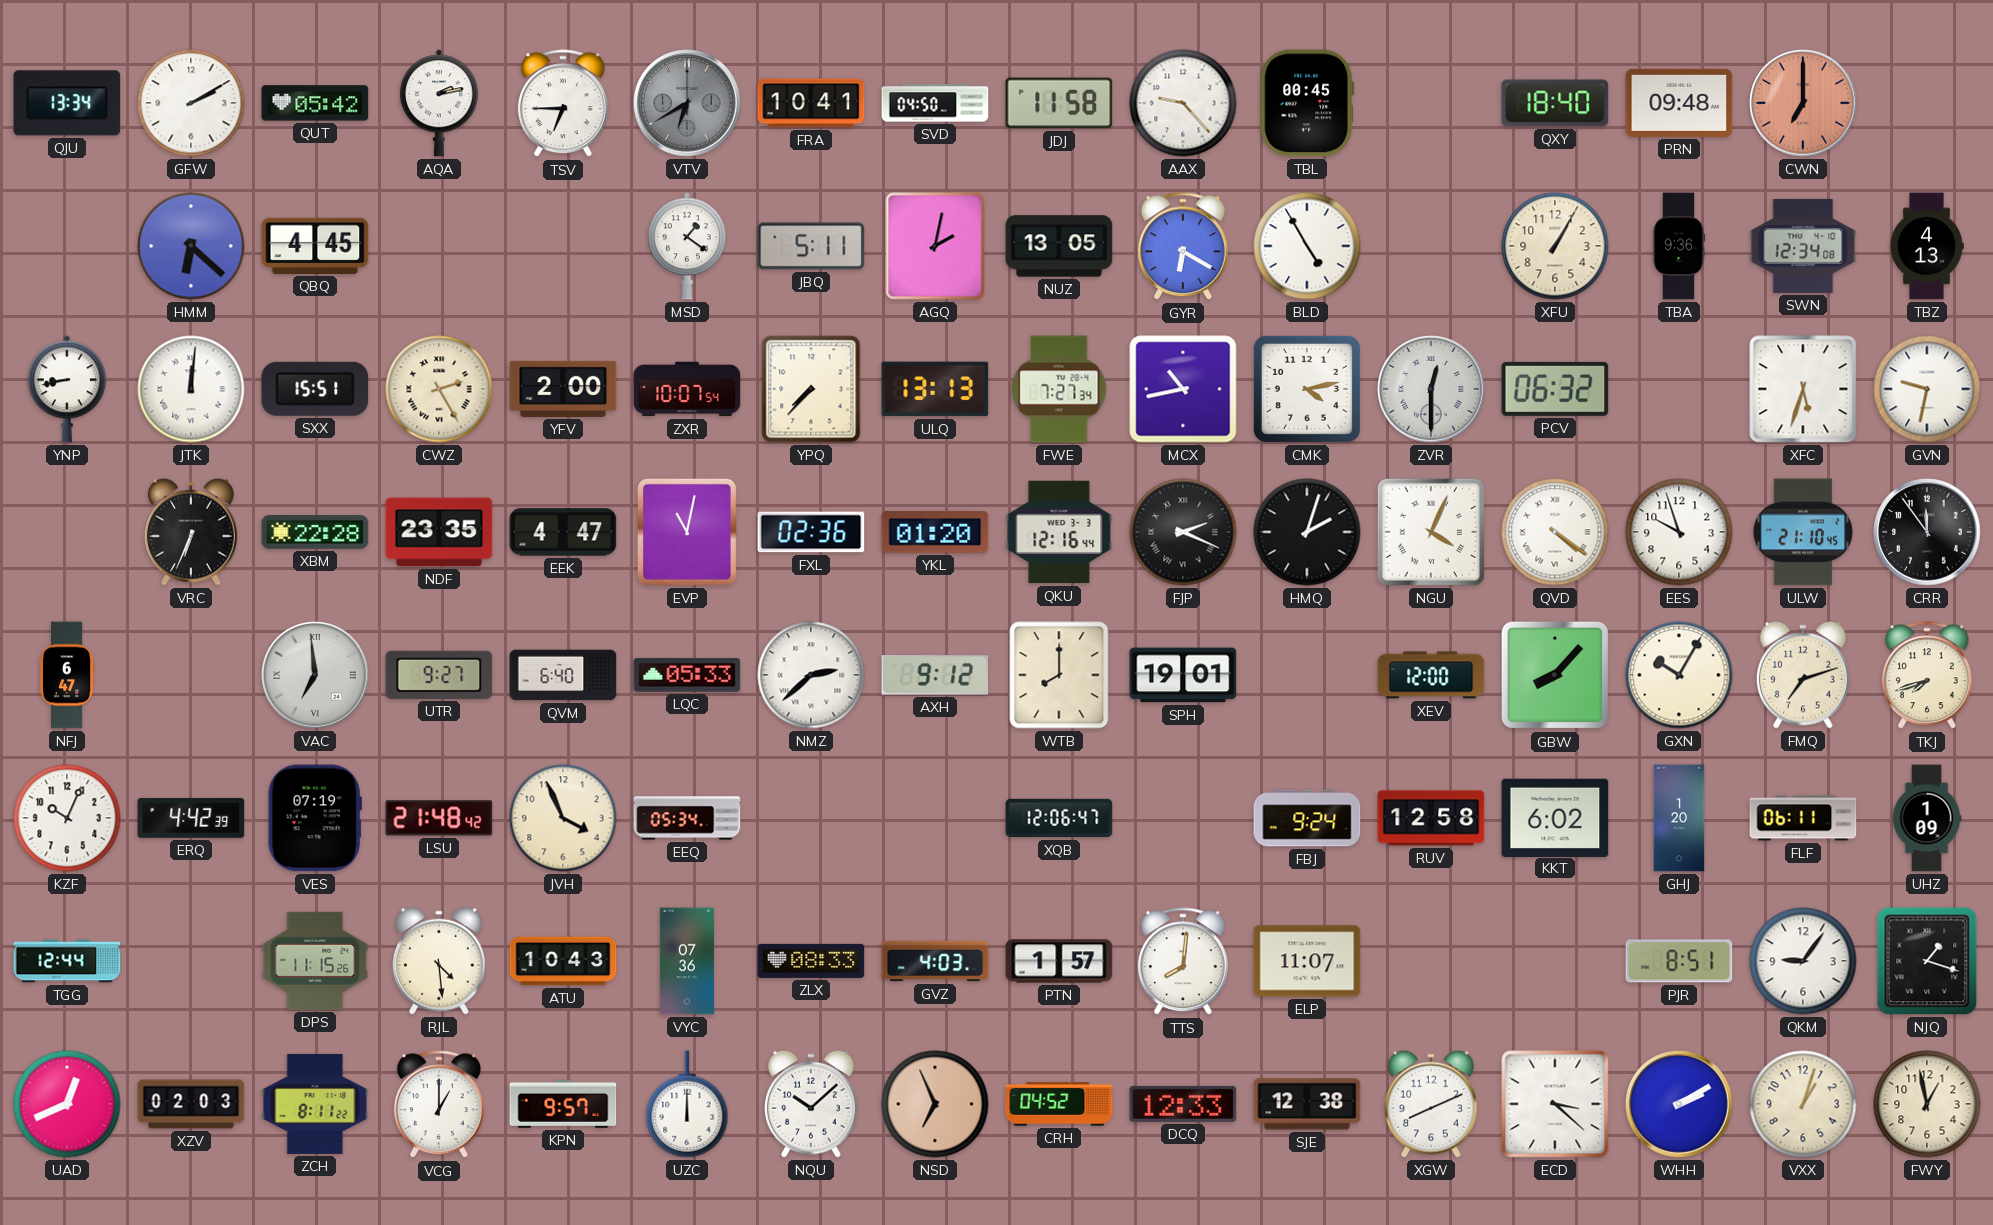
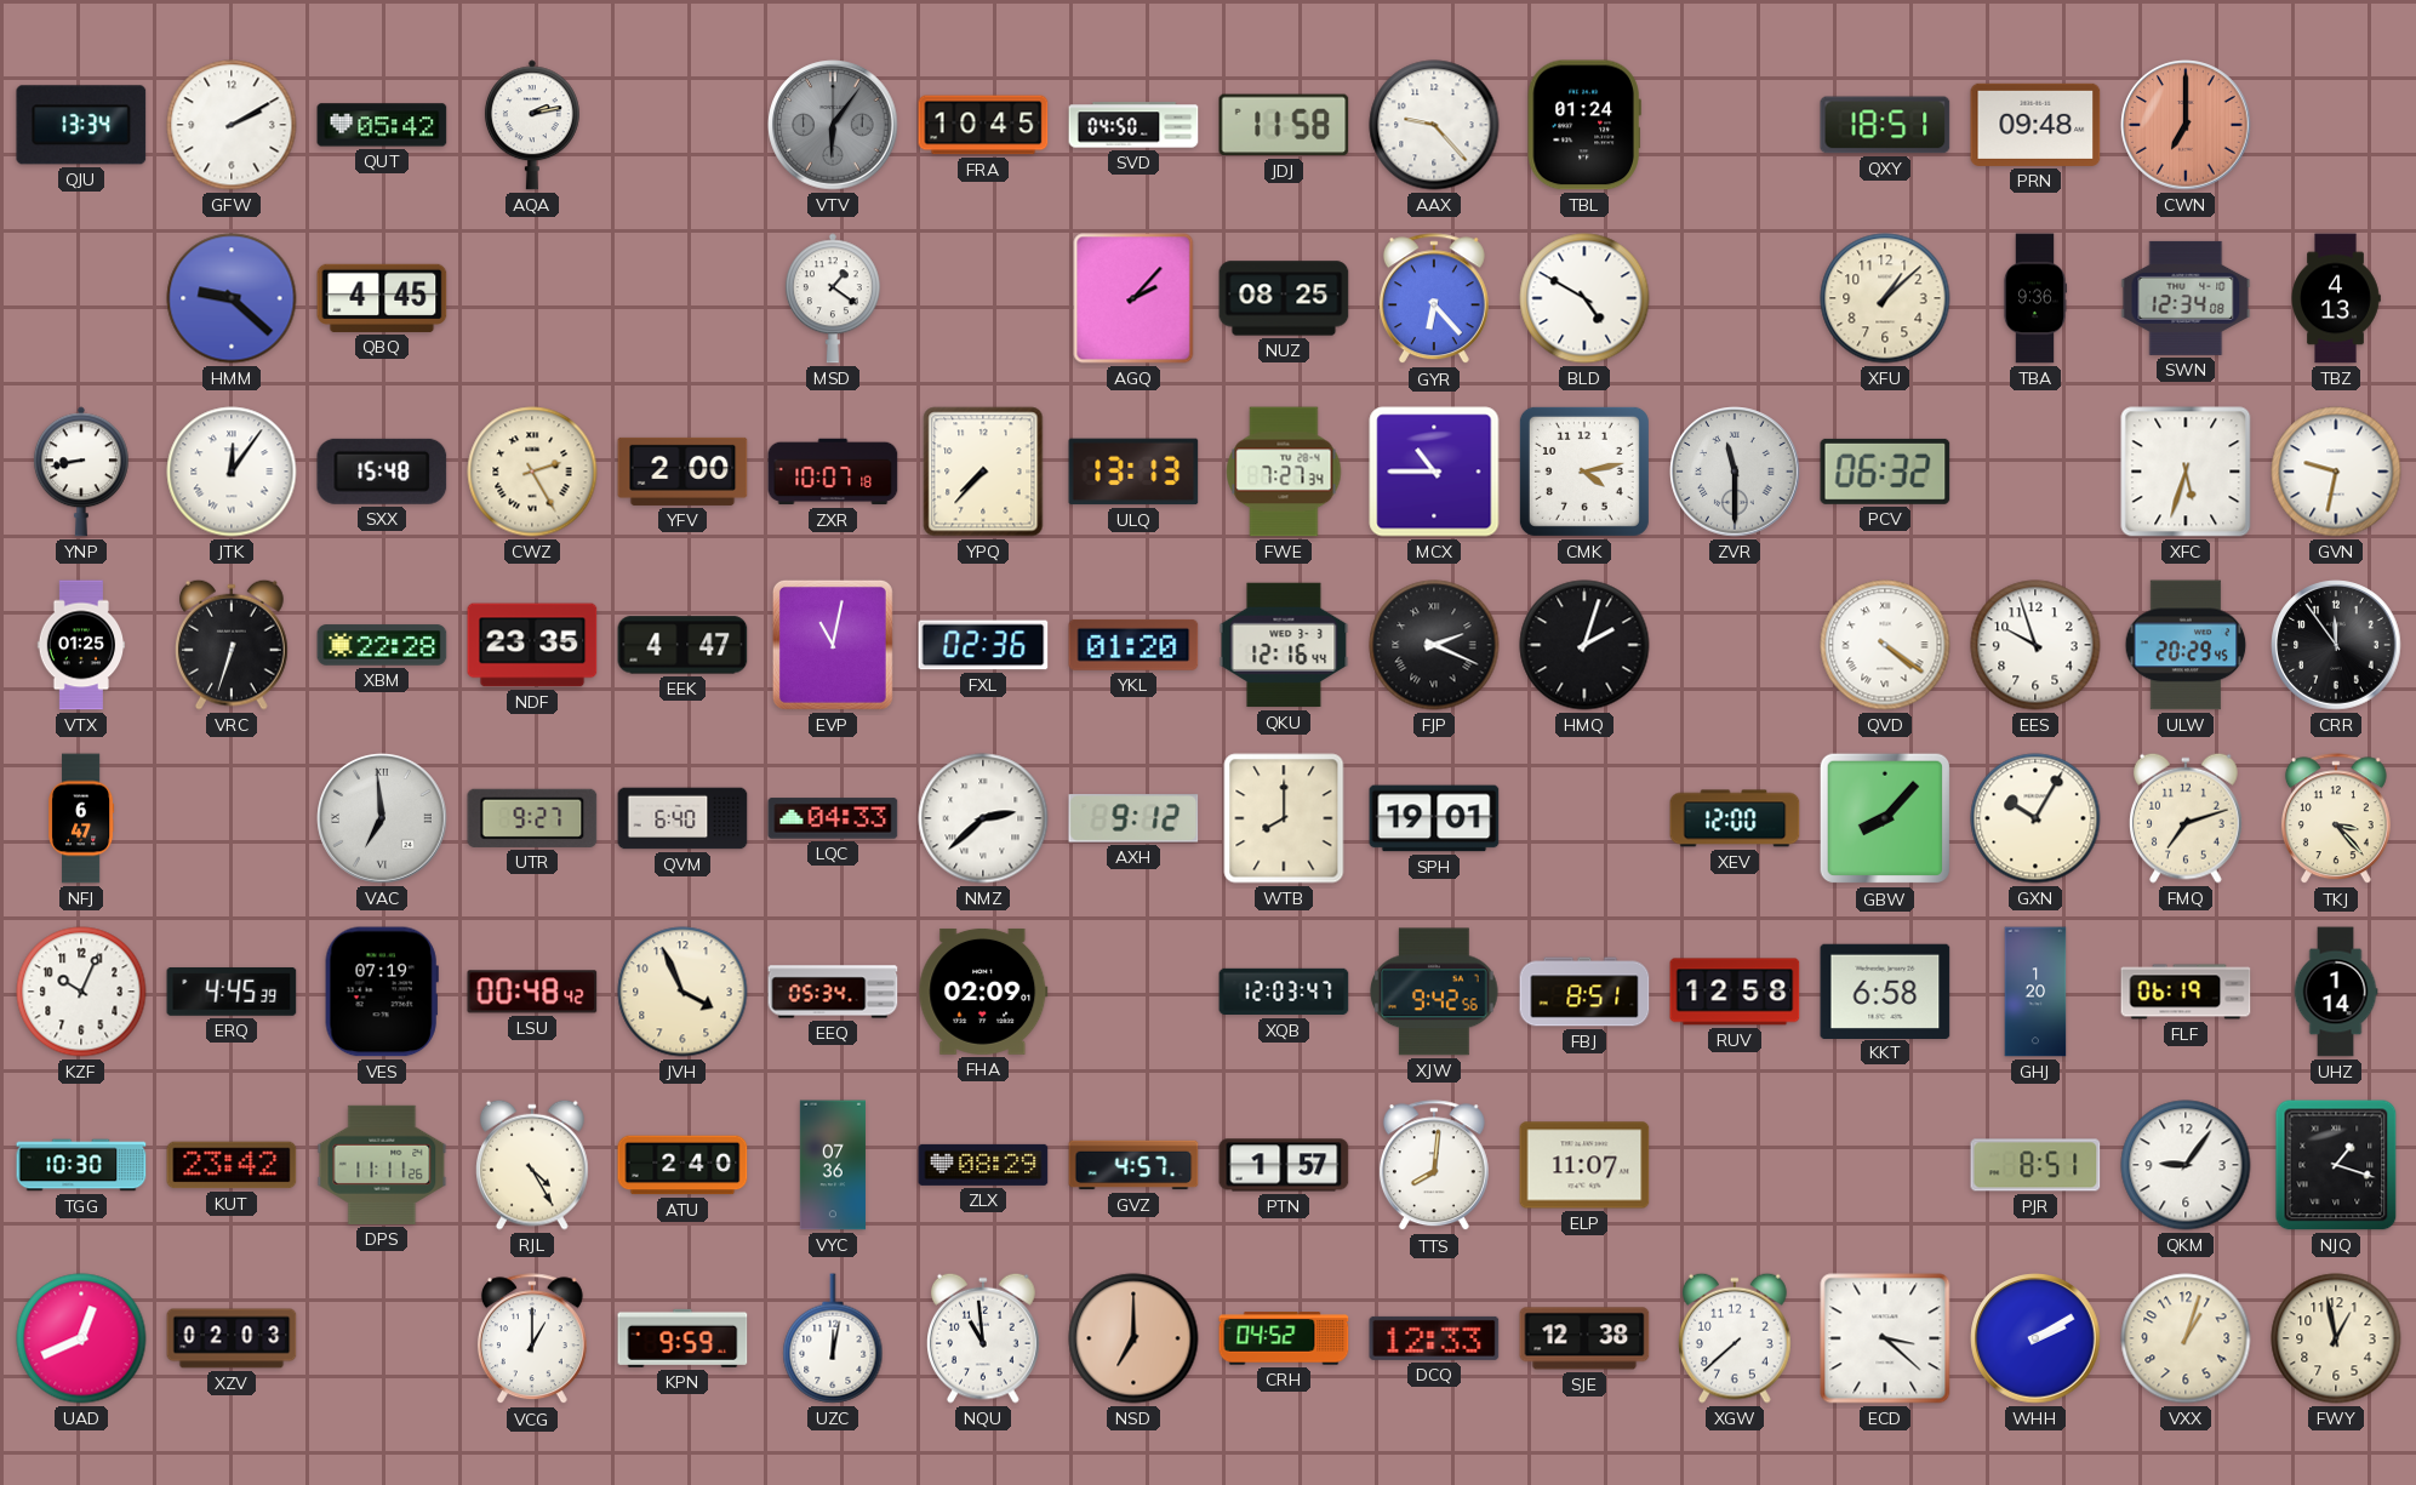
TSV: 6:45 -> none
VTV: 6:40 -> 6:06
FRA: 10:41 -> 10:45
TBL: 00:45 -> 01:24
QXY: 18:40 -> 18:51
HMM: 6:22 -> 9:22
JBQ: 5:11 -> none
AGQ: 2:02 -> 2:07
NUZ: 13:05 -> 08:25
GYR: 6:20 -> 6:23
BLD: 4:55 -> 4:50
XFU: 1:05 -> 1:08
JTK: 12:01 -> 12:06
SXX: 15:51 -> 15:48
ZXR: 10:07:54 -> 10:07:18
MCX: 10:43 -> 10:45
ZVR: 12:30 -> 11:30
VTX: none -> 01:25
VRC: 6:34 -> 6:33
NGU: 4:04 -> none
ULW: 21:10 -> 20:29
LQC: 05:33 -> 04:33
TKJ: 7:42 -> 3:23
ERQ: 4:42 -> 4:45
LSU: 21:48 -> 00:48
FHA: none -> 02:09
XQB: 12:06 -> 12:03
XJW: none -> 9:42
FBJ: 9:24 -> 8:51
KKT: 6:02 -> 6:58
FLF: 06:11 -> 06:19
UHZ: 1:09 -> 1:14
TGG: 12:44 -> 10:30
KUT: none -> 23:42
DPS: 11:15 -> 11:11
RJL: 4:29 -> 4:25
ATU: 10:43 -> 2:40
ZLX: 08:33 -> 08:29
GVZ: 4:03 -> 4:57
ZCH: 8:11 -> none
KPN: 9:57 -> 9:59
UZC: 12:00 -> 12:02
NQU: 10:08 -> 10:59
NSD: 6:56 -> 7:00
XGW: 8:11 -> 7:38
